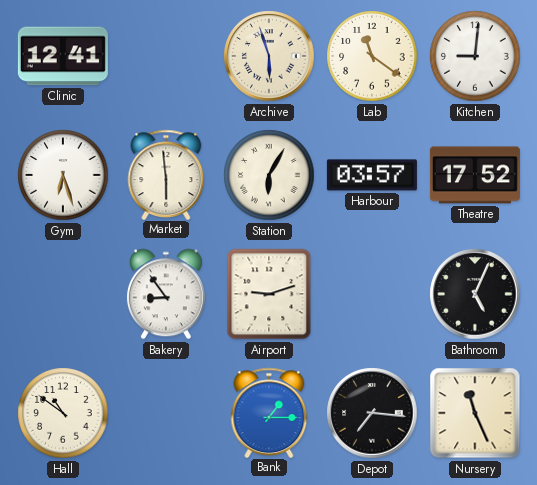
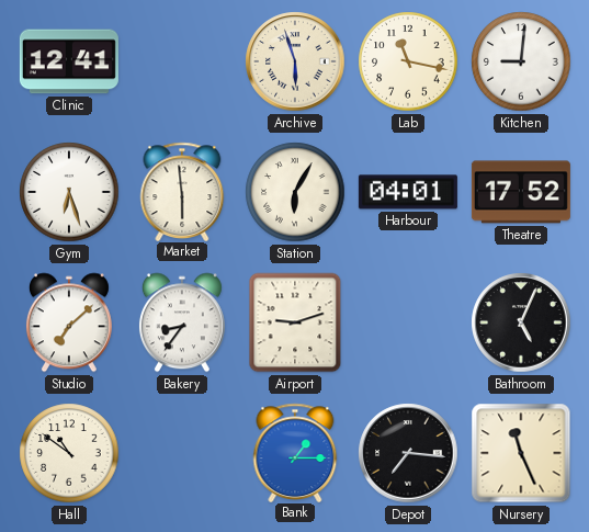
Lab: 11:21 -> 11:17
Harbour: 03:57 -> 04:01
Studio: none -> 7:08
Bakery: 8:54 -> 8:36
